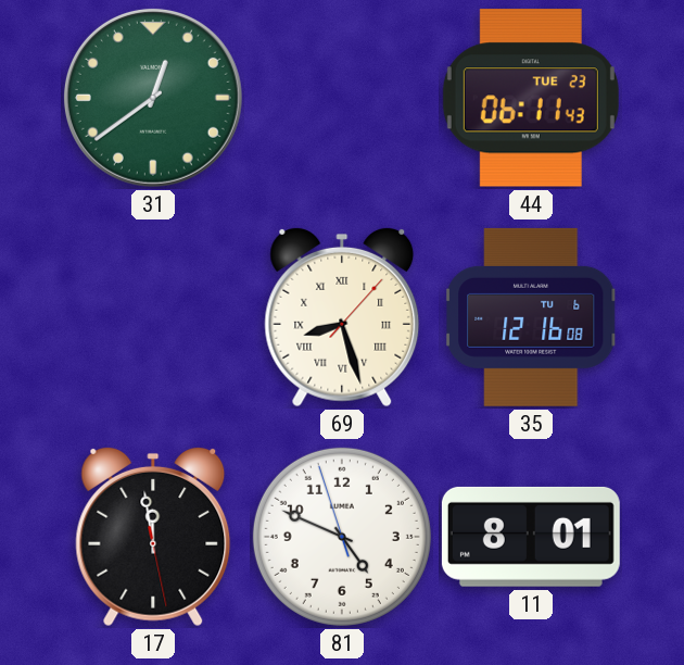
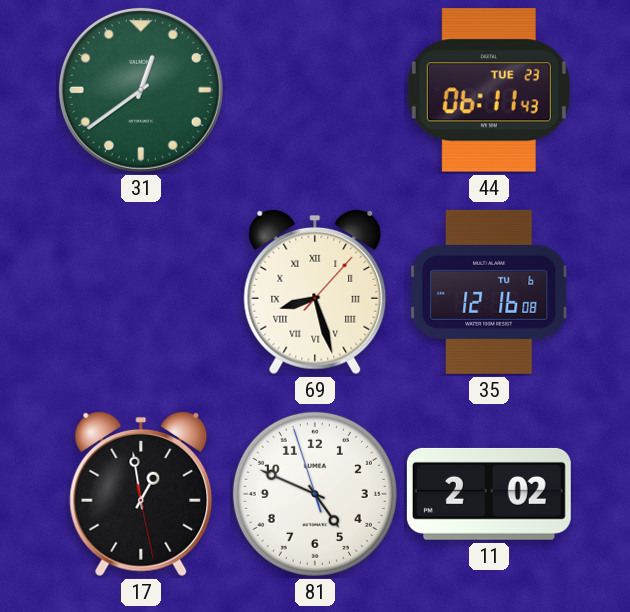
17: 11:58 -> 12:58
11: 8:01 -> 2:02
